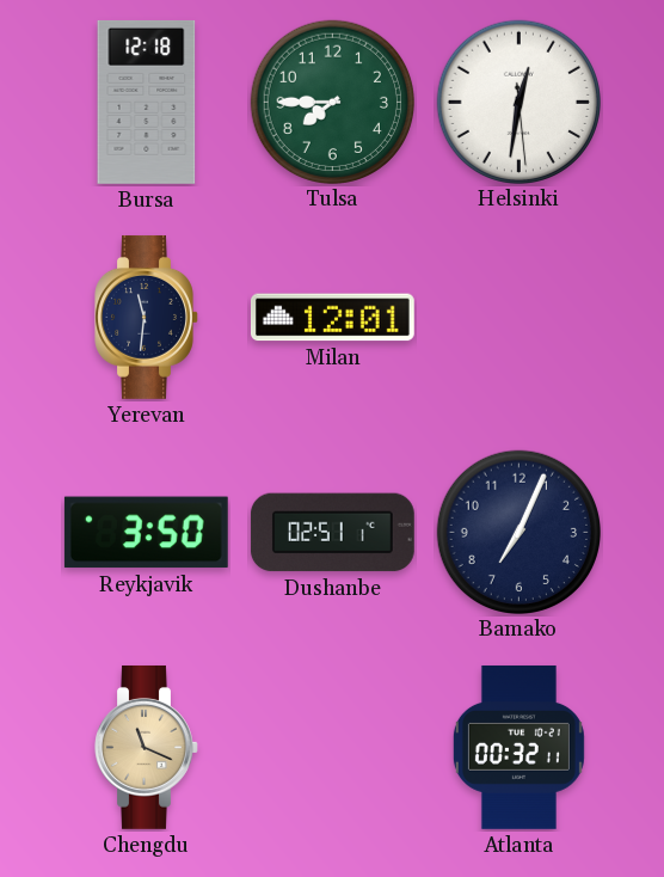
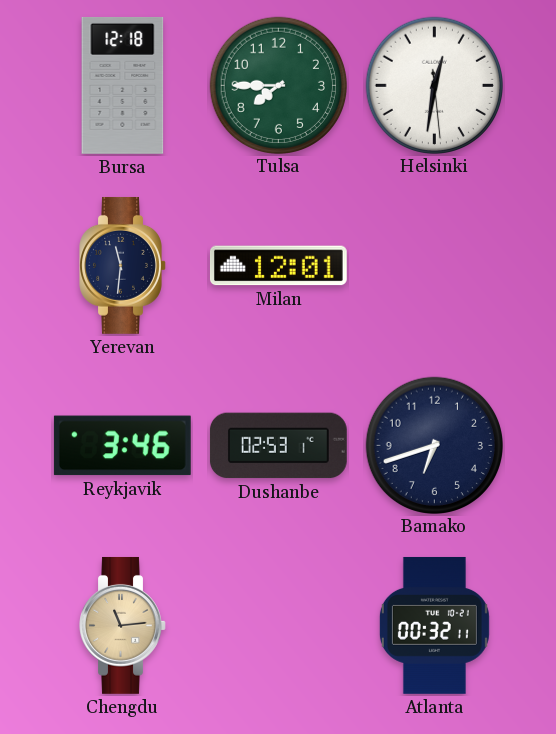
Reykjavik: 3:50 -> 3:46
Dushanbe: 02:51 -> 02:53
Bamako: 7:04 -> 6:42
Chengdu: 11:19 -> 11:14
